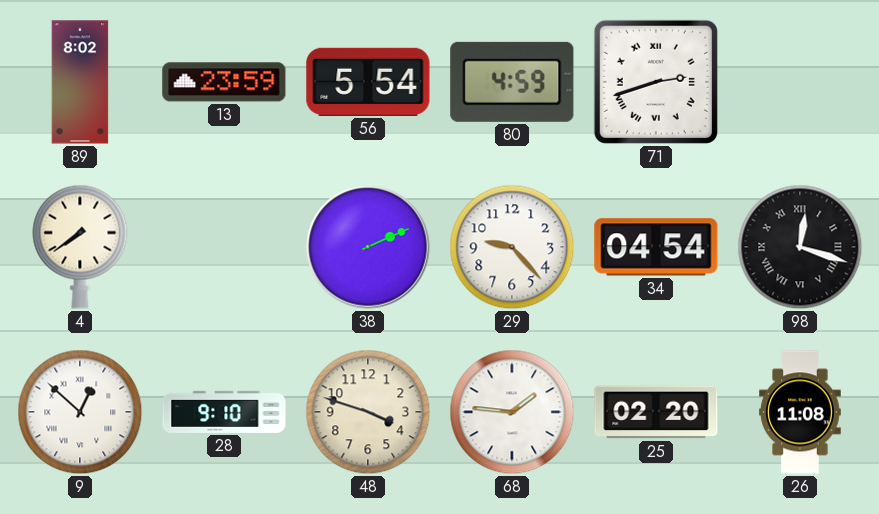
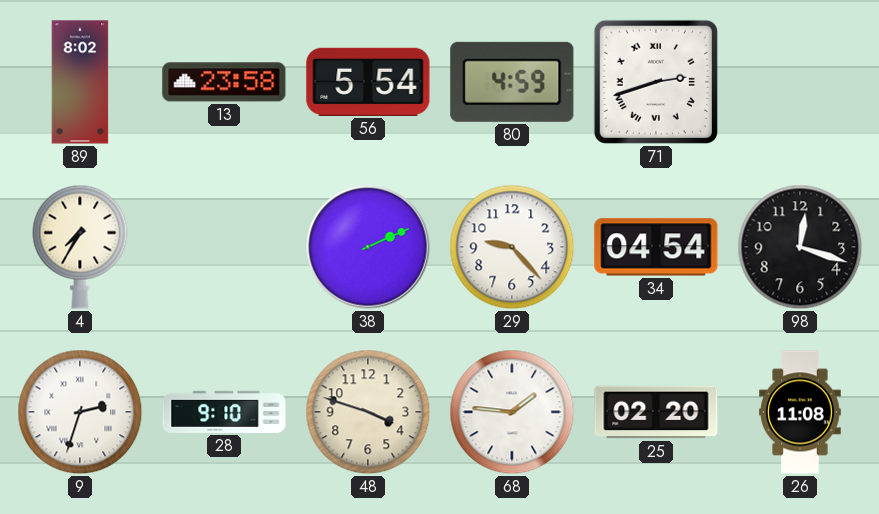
13: 23:59 -> 23:58
4: 7:39 -> 7:35
98 numerals: Roman -> Arabic
9: 12:52 -> 2:33
